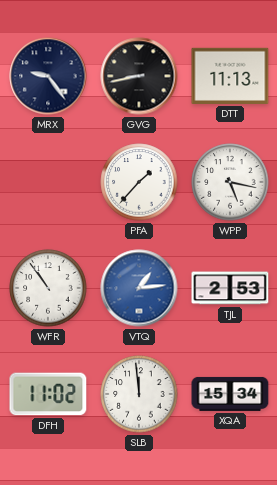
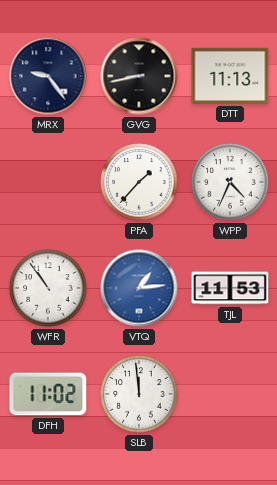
WPP: 5:17 -> 4:34
TJL: 2:53 -> 11:53
XQA: 15:34 -> none
